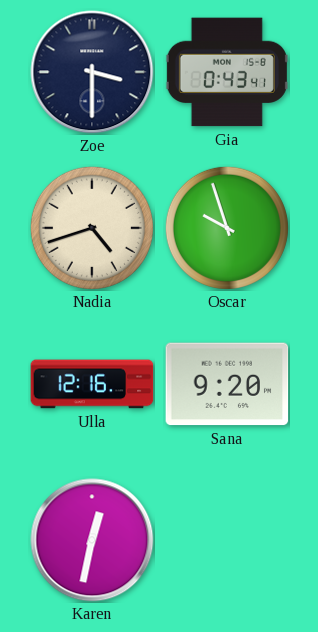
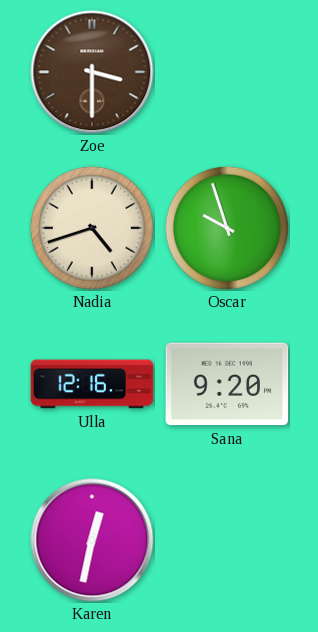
Zoe dial: navy -> brown
Gia: 0:43 -> none
